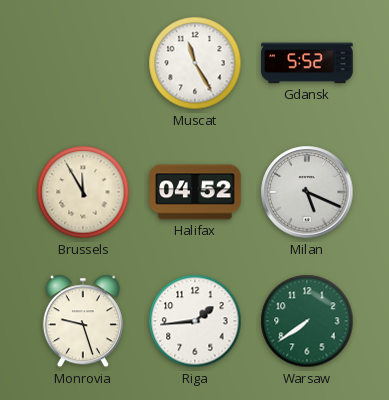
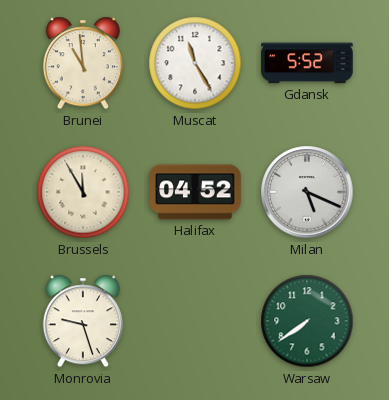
Brunei: none -> 10:59
Riga: 1:44 -> none
